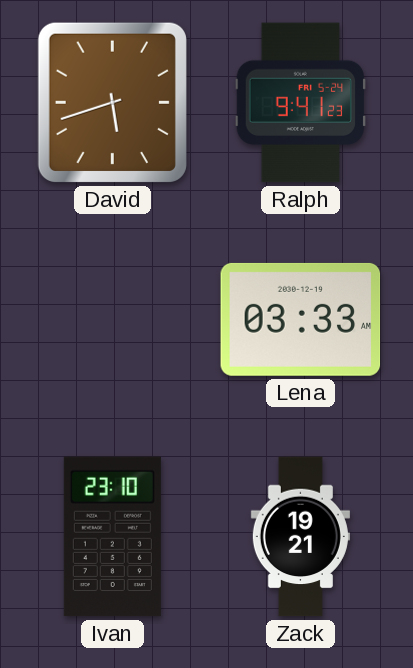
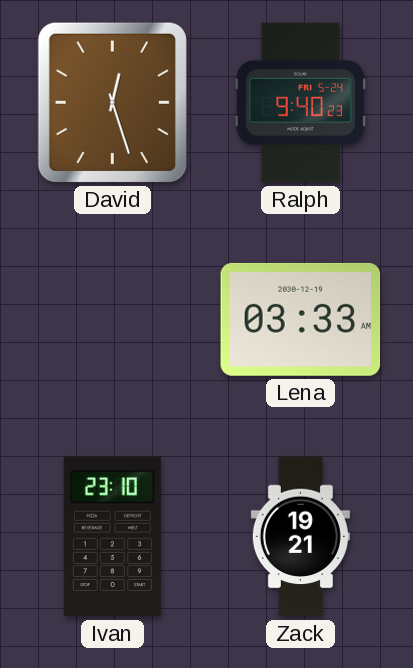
David: 5:42 -> 12:27
Ralph: 9:41 -> 9:40
